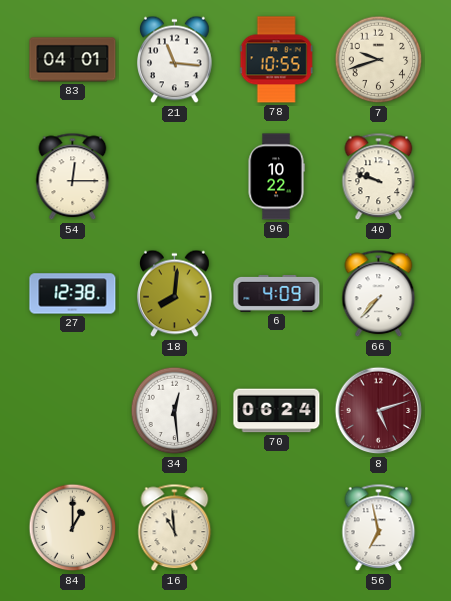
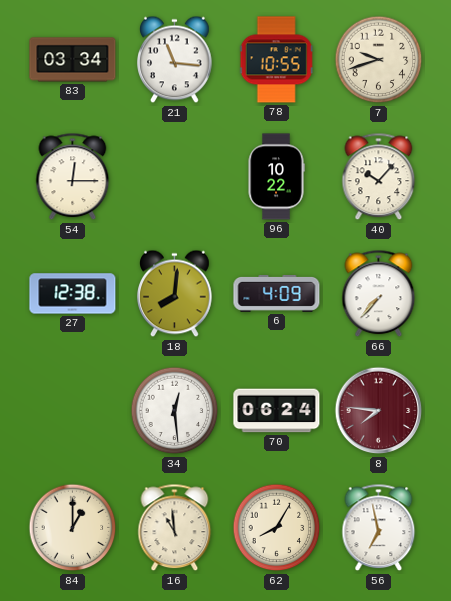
83: 04:01 -> 03:34
40: 9:48 -> 10:07
8: 5:12 -> 7:46
62: none -> 8:05
